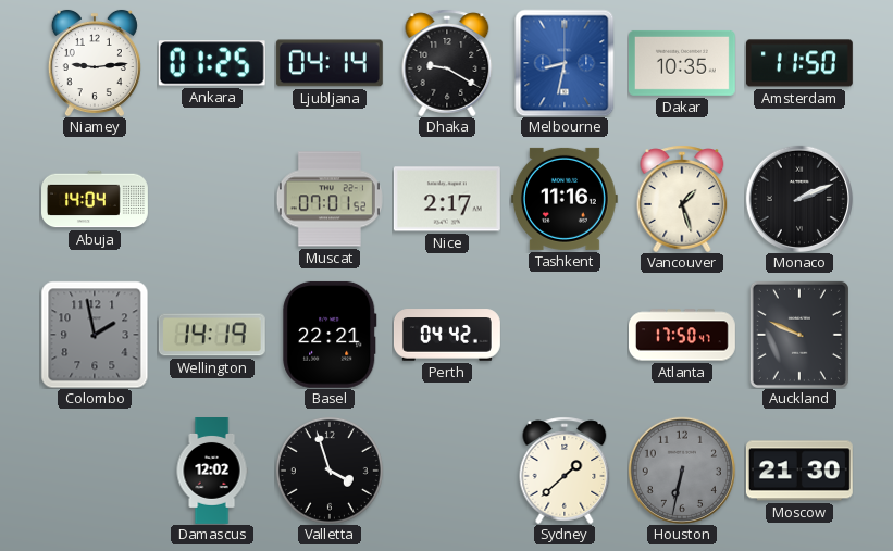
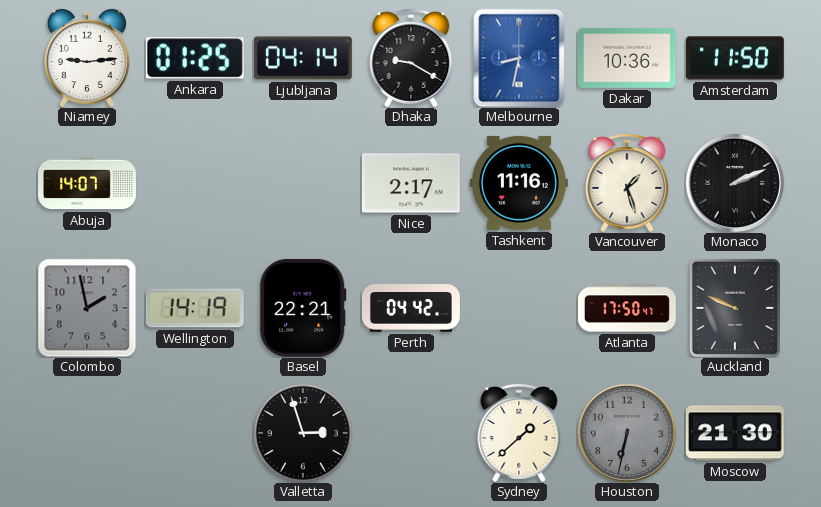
Dakar: 10:35 -> 10:36
Abuja: 14:04 -> 14:07
Muscat: 07:01 -> none
Damascus: 12:02 -> none
Valletta: 3:57 -> 2:57
